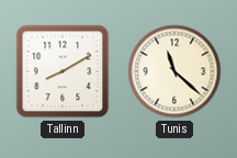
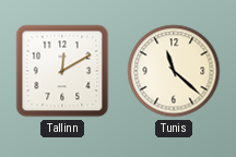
Tallinn: 8:10 -> 12:10
